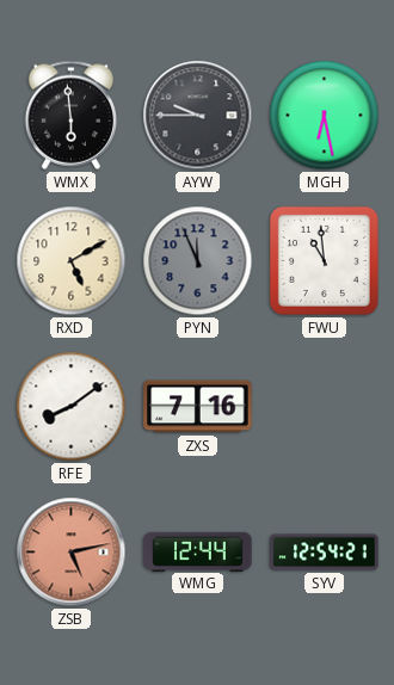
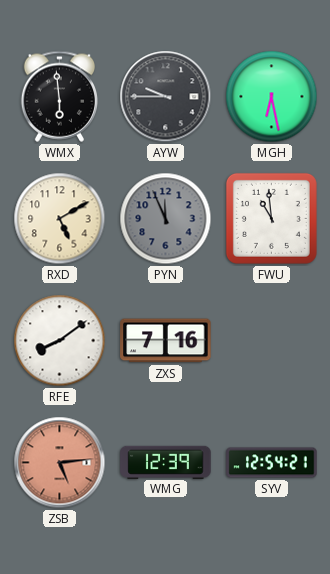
ZSB: 5:13 -> 5:14
WMG: 12:44 -> 12:39
